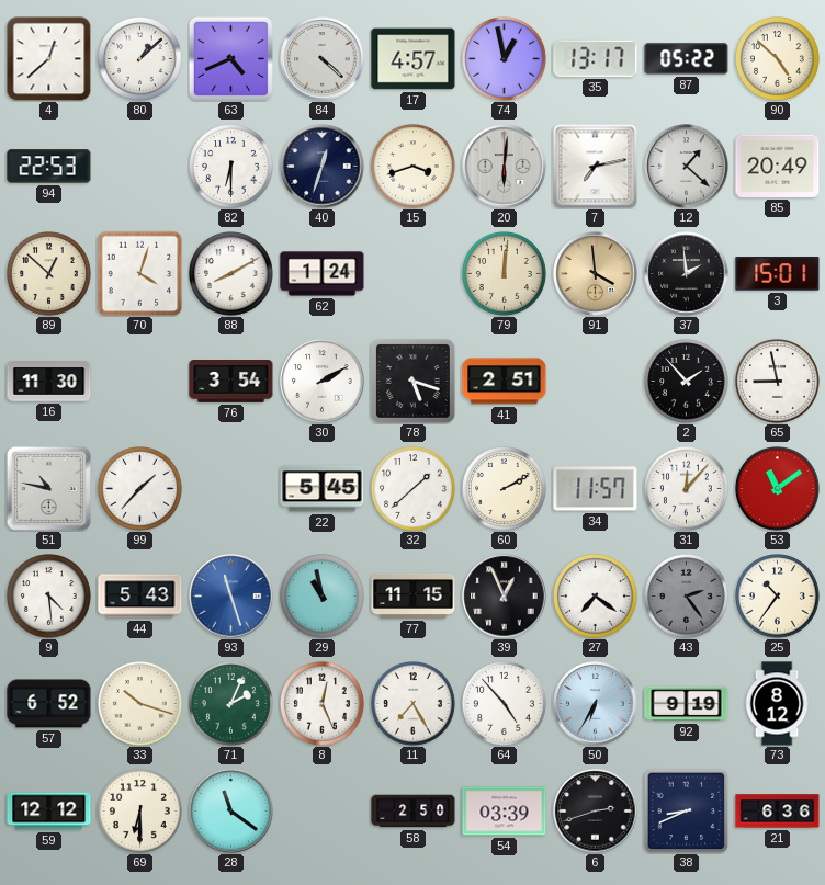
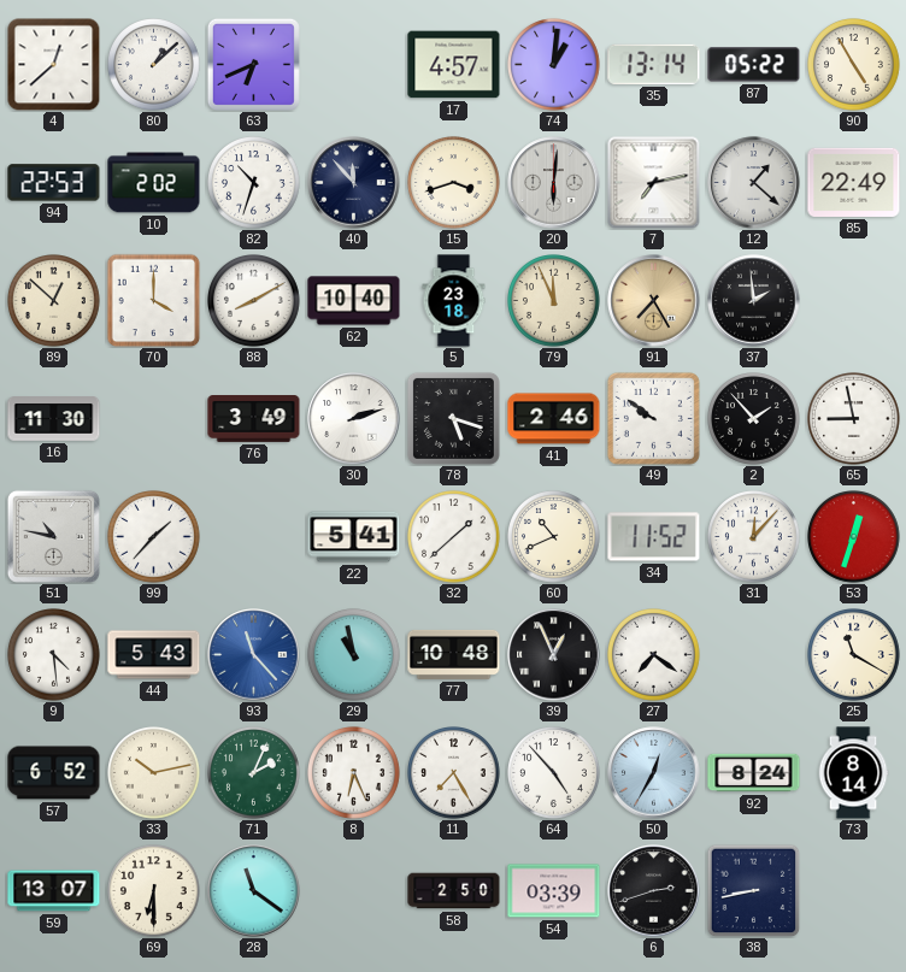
63: 4:41 -> 6:41
84: 4:22 -> none
74: 12:58 -> 1:01
35: 13:17 -> 13:14
90: 4:52 -> 4:55
10: none -> 2:02
82: 6:30 -> 10:33
40: 12:33 -> 11:53
85: 20:49 -> 22:49
70: 4:03 -> 4:00
62: 1:24 -> 10:40
5: none -> 23:18
79: 12:01 -> 11:56
91: 3:59 -> 7:25
3: 15:01 -> none
76: 3:54 -> 3:49
30: 2:10 -> 2:12
41: 2:51 -> 2:46
49: none -> 9:51
22: 5:45 -> 5:41
60: 2:10 -> 10:41
34: 11:57 -> 11:52
53: 11:09 -> 12:33
93: 11:27 -> 11:23
77: 11:15 -> 10:48
43: 2:24 -> none
25: 10:36 -> 11:20
33: 10:18 -> 10:13
8: 12:26 -> 6:26
50: 6:35 -> 12:35
92: 9:19 -> 8:24
73: 8:12 -> 8:14
59: 12:12 -> 13:07
38: 8:41 -> 8:43
21: 6:36 -> none
